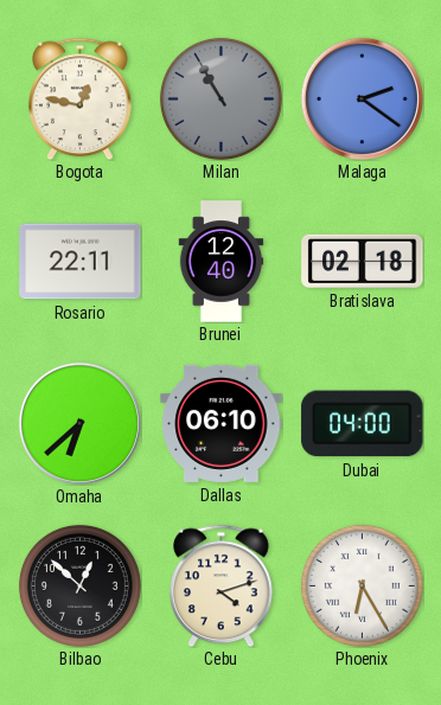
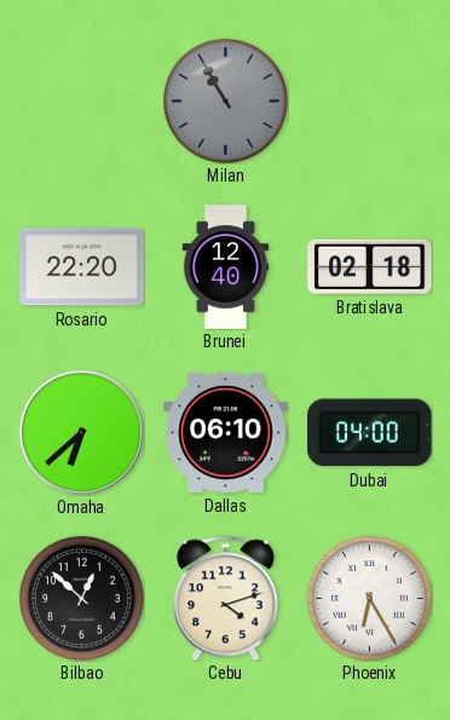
Bogota: 12:47 -> none
Malaga: 2:21 -> none
Rosario: 22:11 -> 22:20
